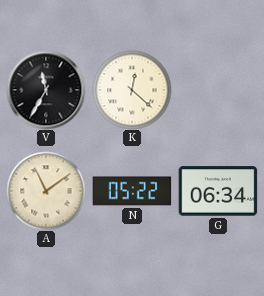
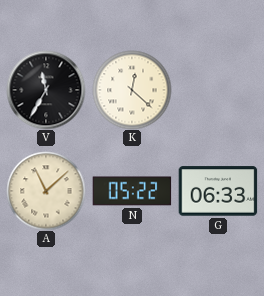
A: 11:09 -> 11:08
G: 06:34 -> 06:33
